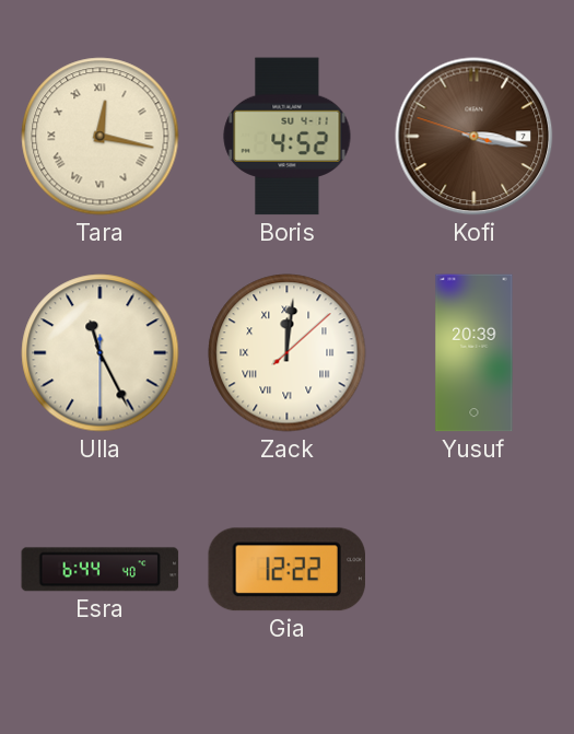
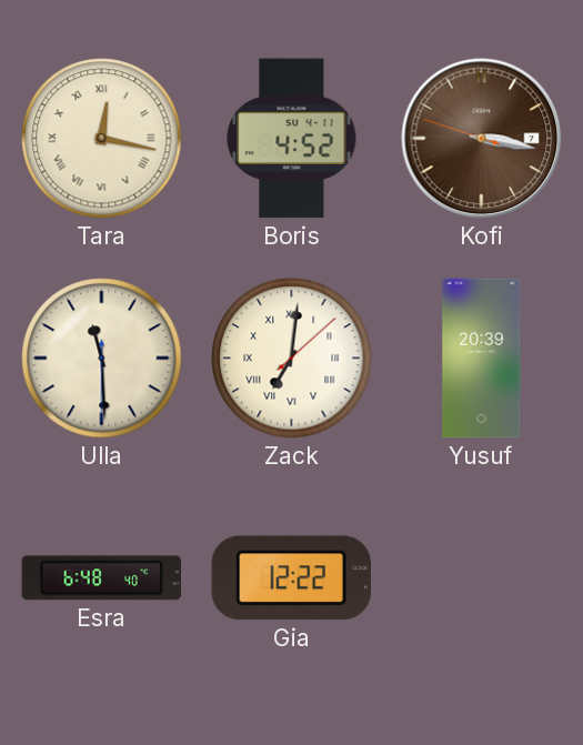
Ulla: 11:25 -> 11:29
Zack: 12:01 -> 7:01
Esra: 6:44 -> 6:48
